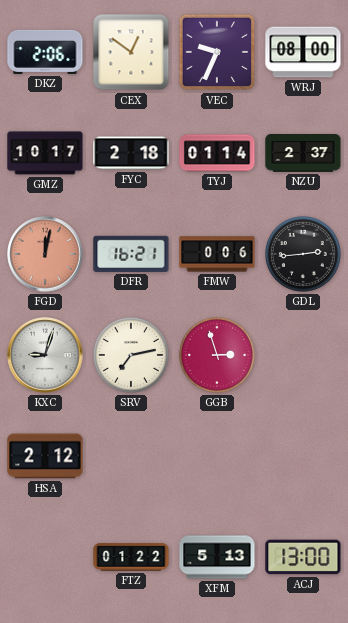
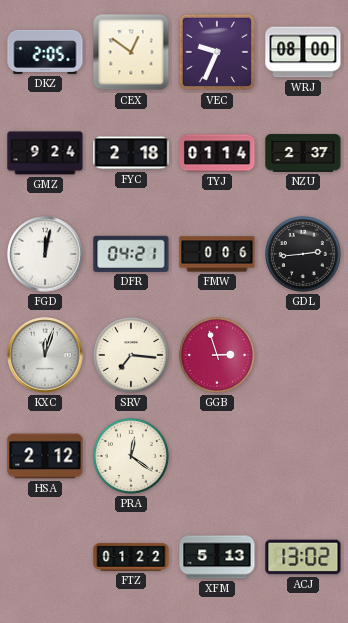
DKZ: 2:06 -> 2:05
GMZ: 10:17 -> 9:24
FGD dial: salmon -> white
DFR: 16:21 -> 04:21
KXC: 9:03 -> 12:03
SRV: 7:13 -> 7:16
PRA: none -> 12:21
ACJ: 13:00 -> 13:02
